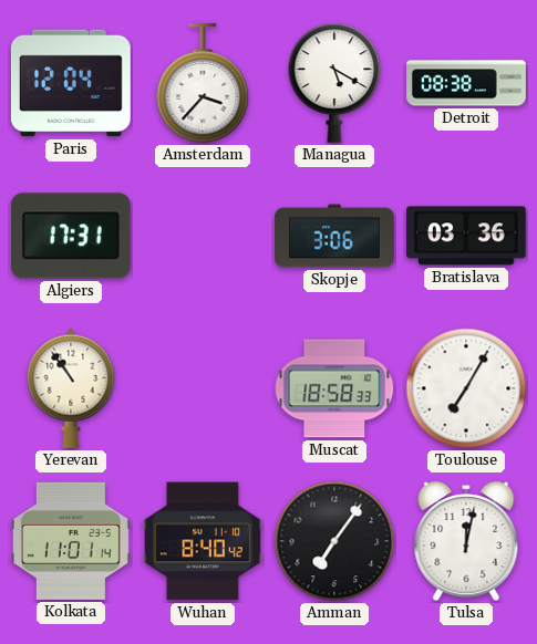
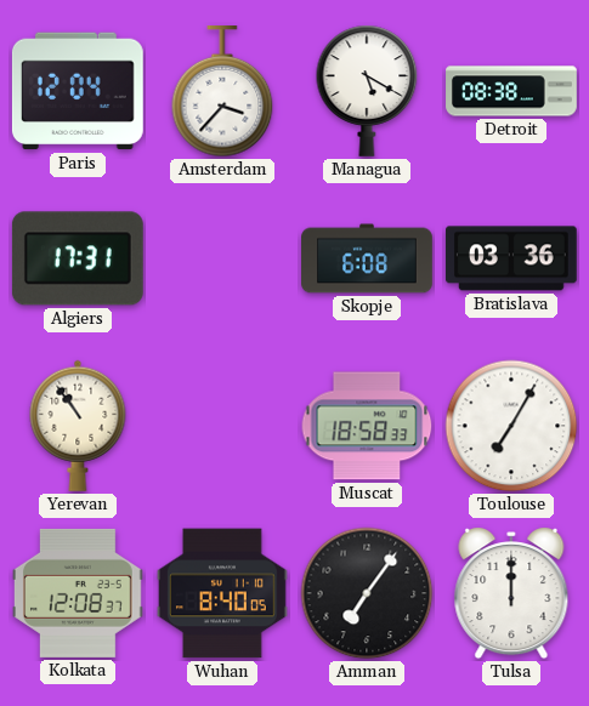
Skopje: 3:06 -> 6:08
Kolkata: 11:01 -> 12:08
Wuhan: 8:40:42 -> 8:40:05
Tulsa: 12:02 -> 12:00
